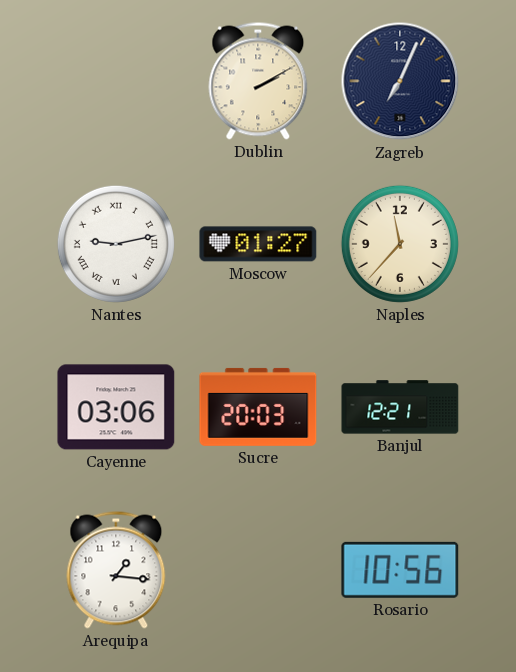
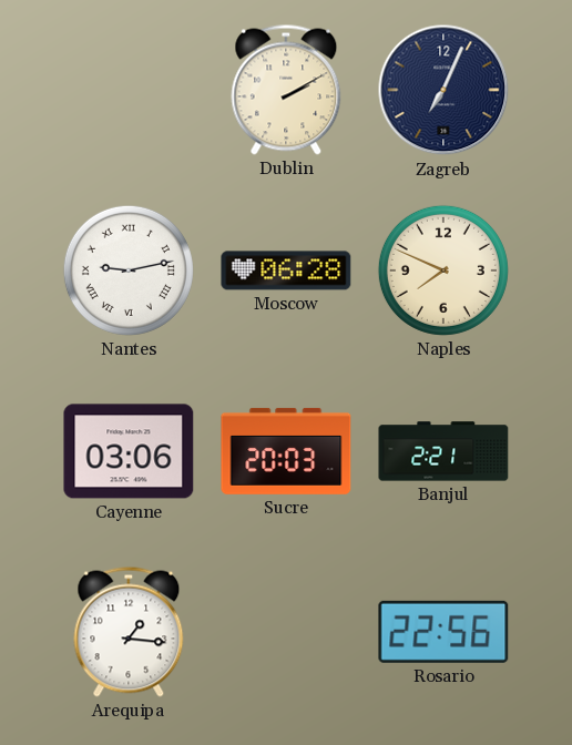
Moscow: 01:27 -> 06:28
Naples: 11:37 -> 7:49
Banjul: 12:21 -> 2:21
Rosario: 10:56 -> 22:56
